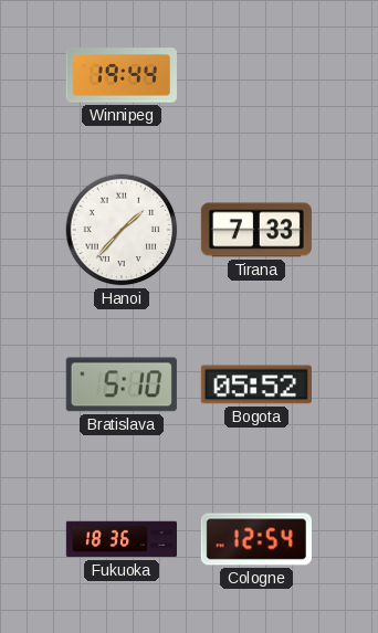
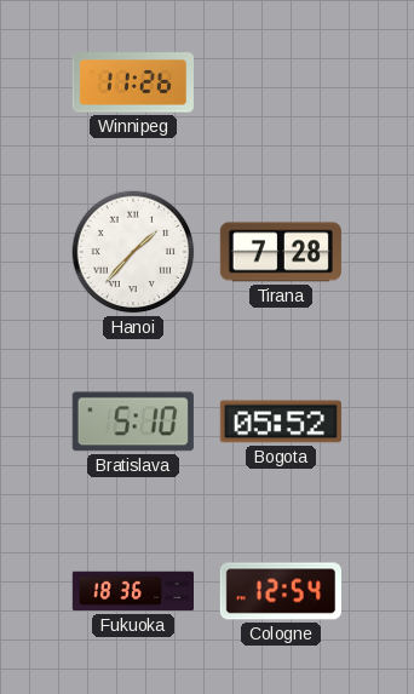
Winnipeg: 19:44 -> 11:26
Tirana: 7:33 -> 7:28
